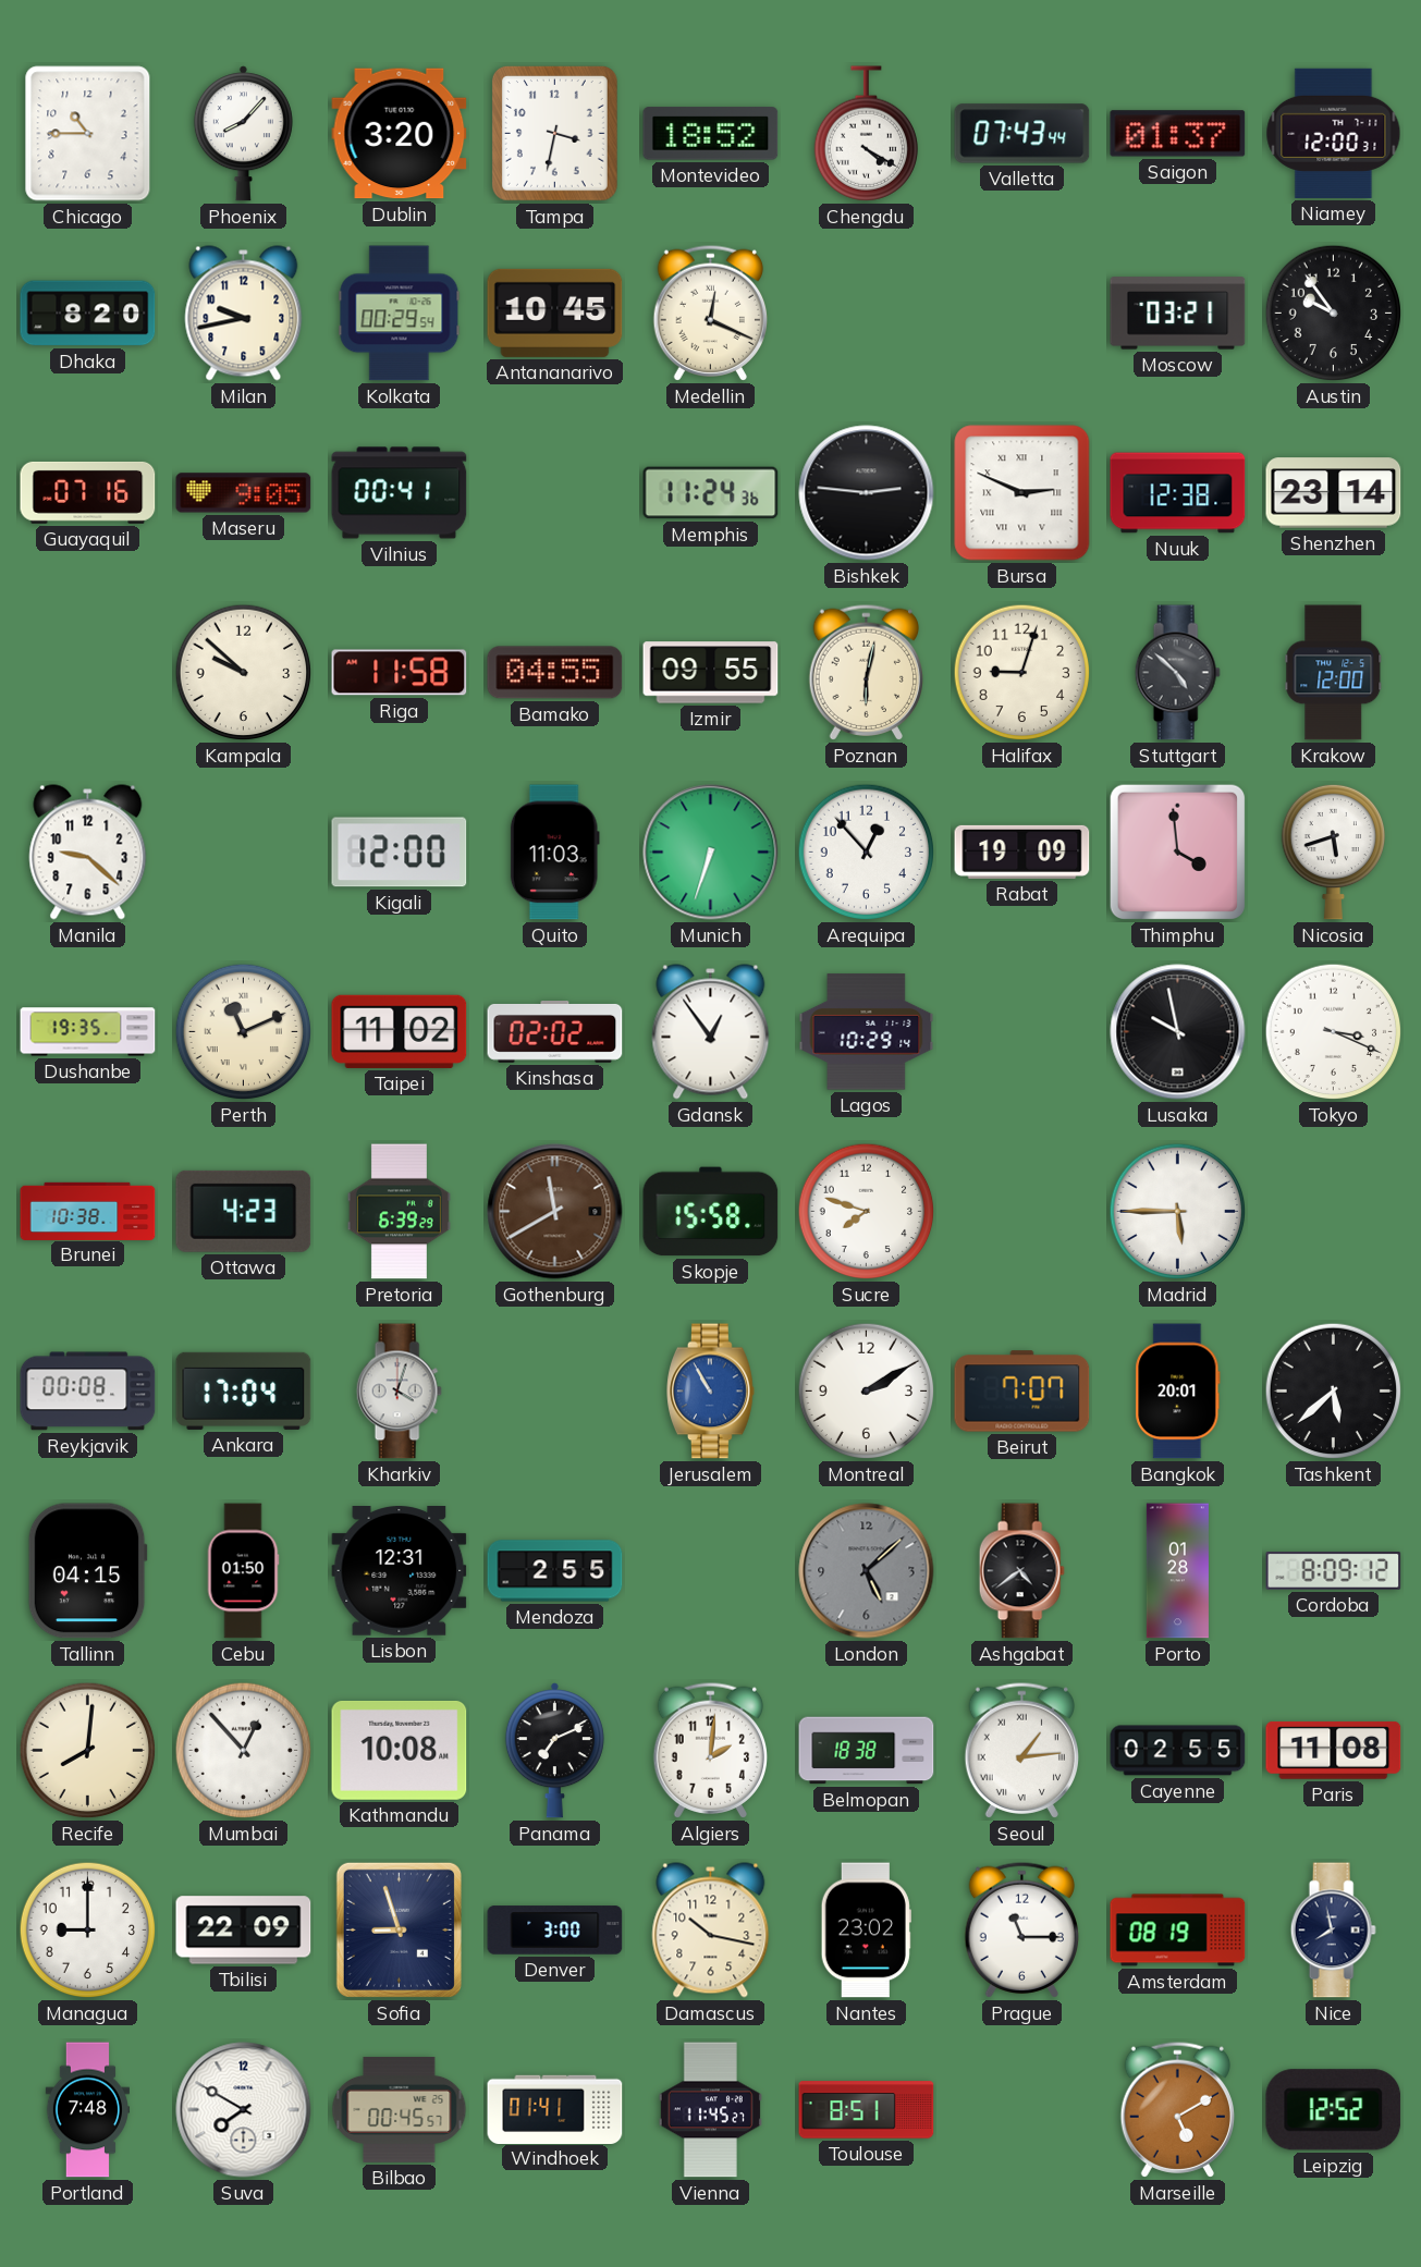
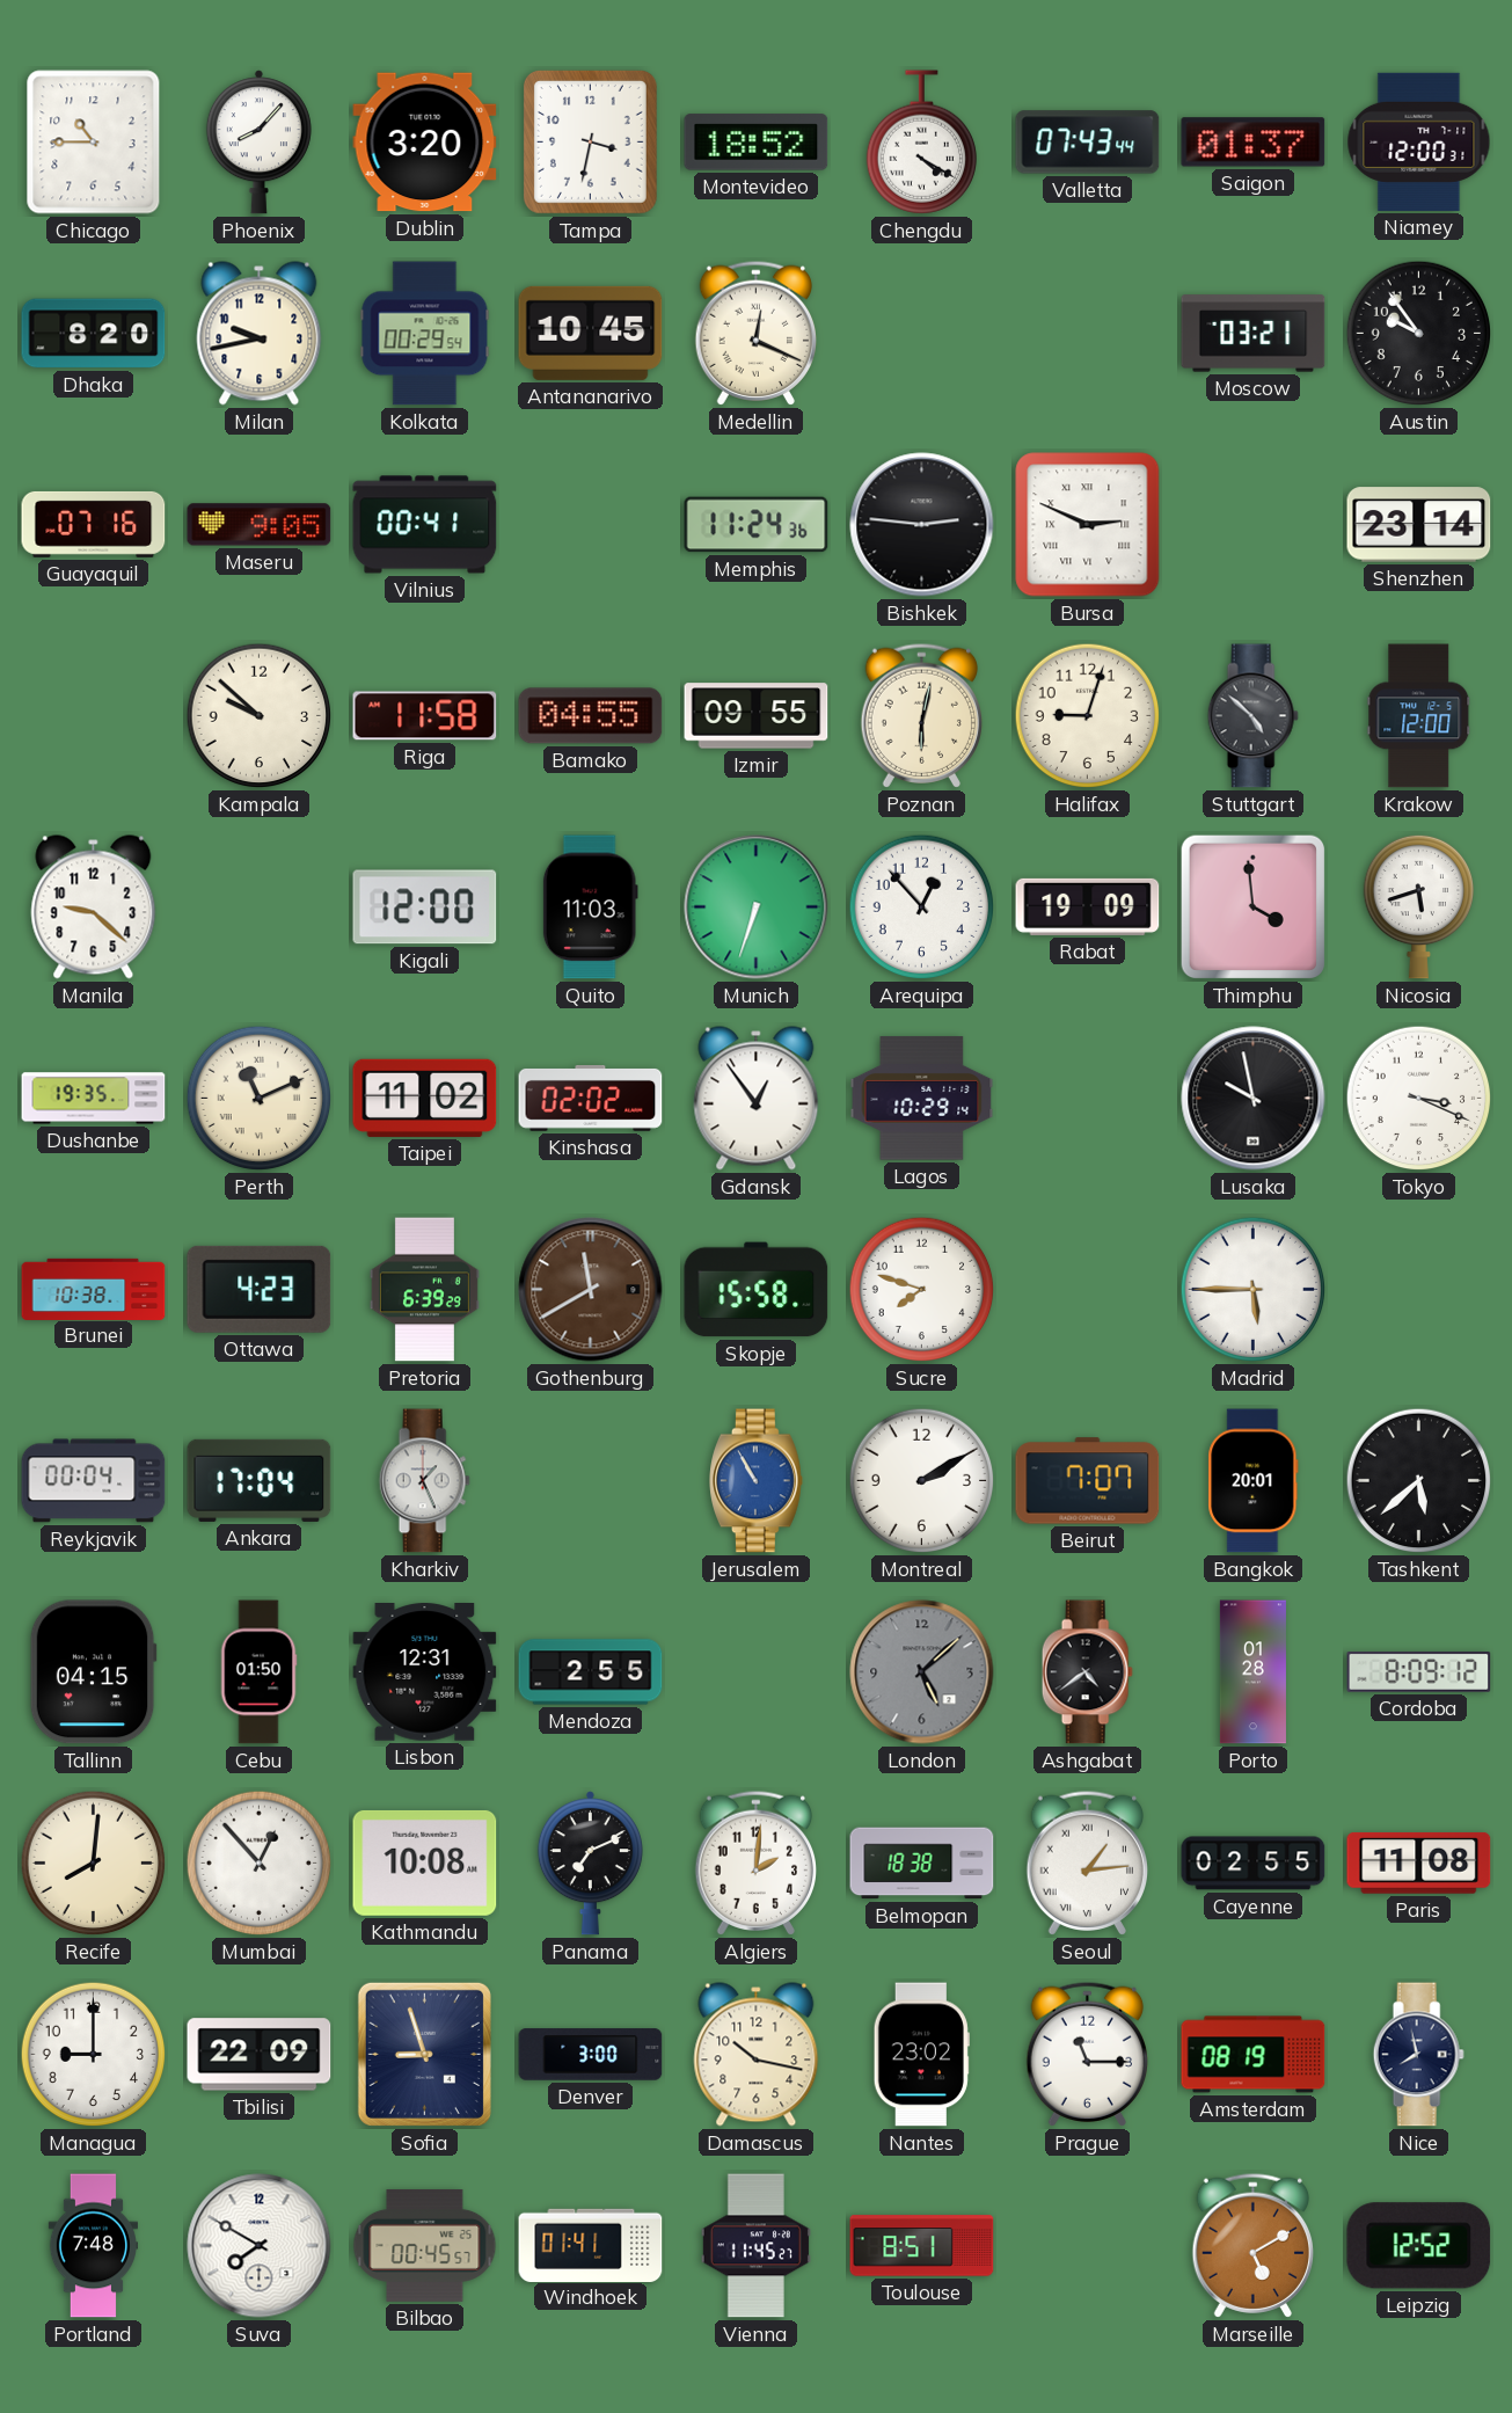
Nuuk: 12:38 -> none
Reykjavik: 00:08 -> 00:04
Kharkiv: 4:03 -> 1:26
